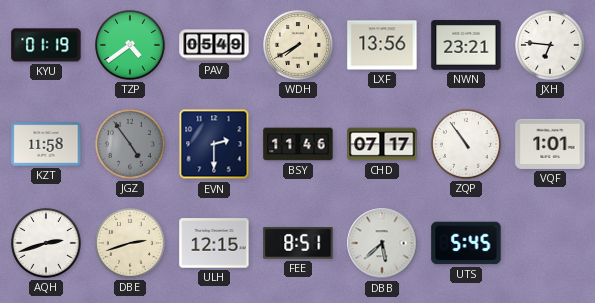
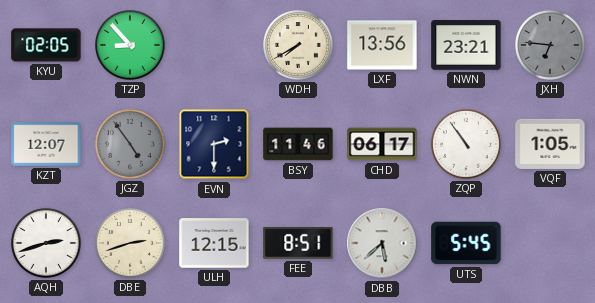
KYU: 01:19 -> 02:05
TZP: 4:39 -> 8:53
PAV: 05:49 -> none
JXH dial: white -> grey
KZT: 11:58 -> 12:07
CHD: 07:17 -> 06:17
VQF: 1:01 -> 1:05
